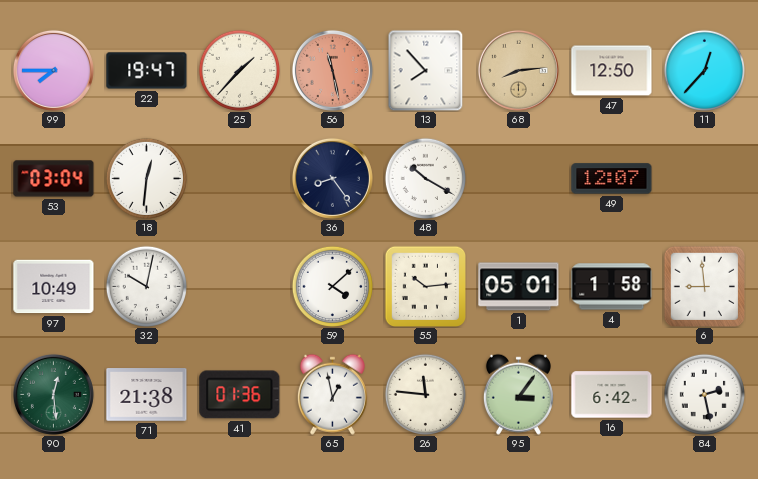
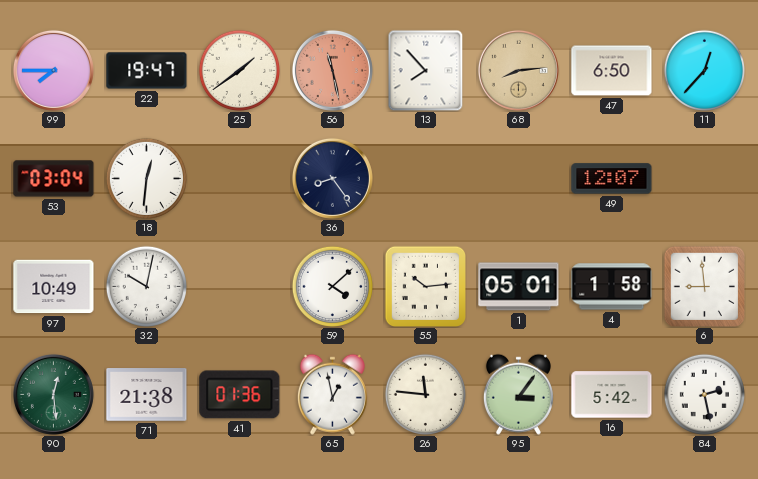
25: 1:37 -> 1:39
47: 12:50 -> 6:50
48: 10:20 -> none
16: 6:42 -> 5:42
